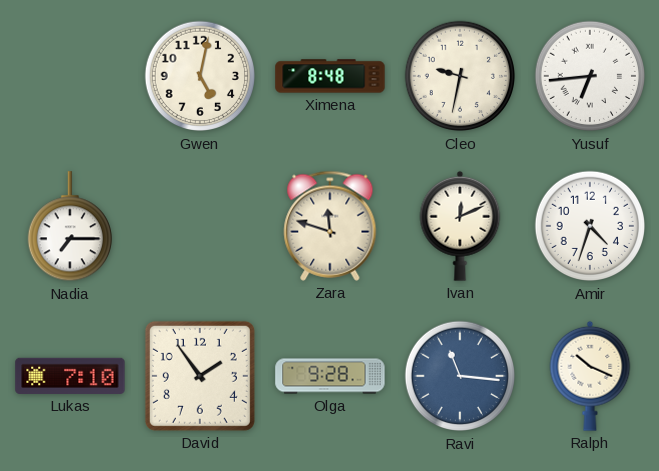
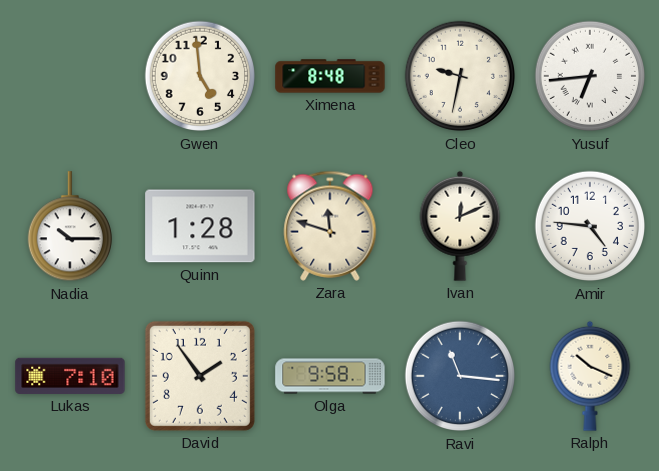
Gwen: 5:02 -> 4:59
Nadia: 7:15 -> 10:15
Quinn: none -> 1:28
Amir: 4:33 -> 4:46
Olga: 9:28 -> 9:58
